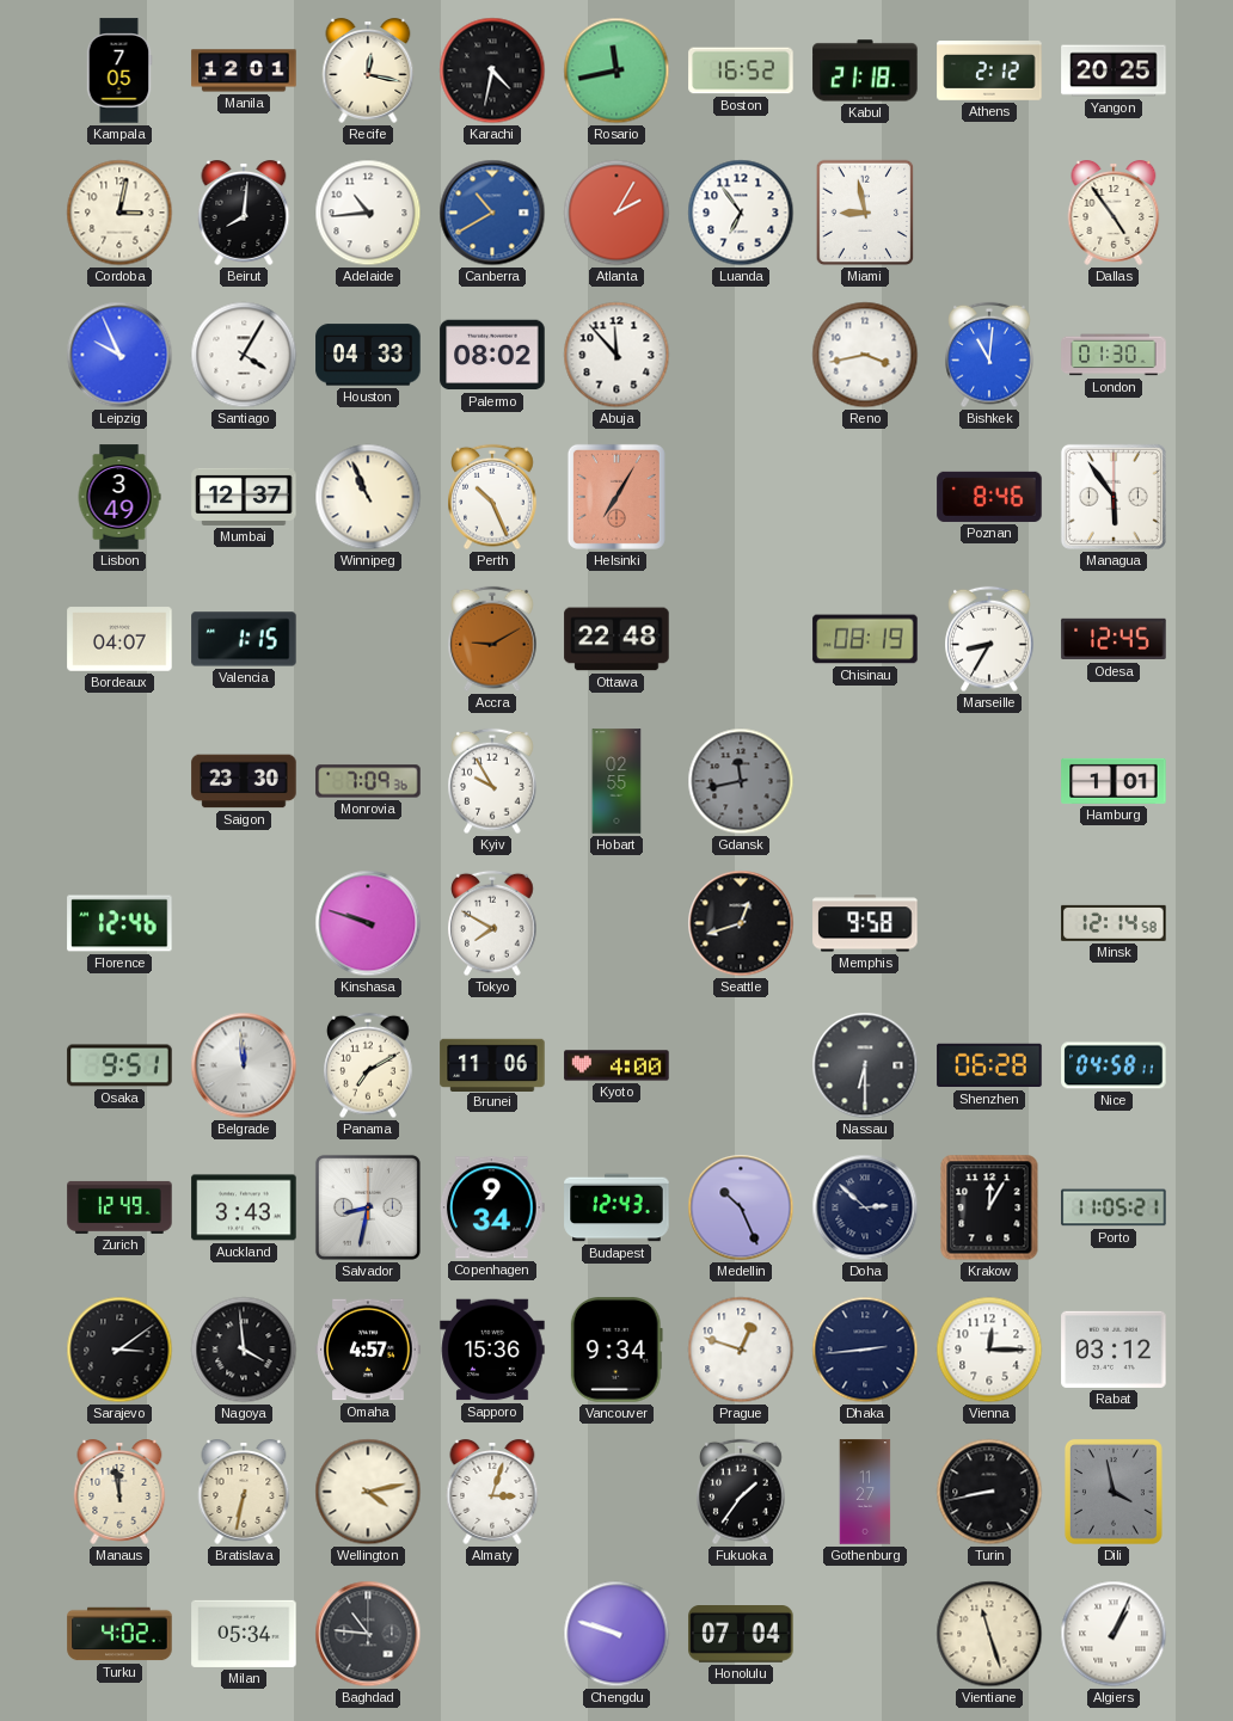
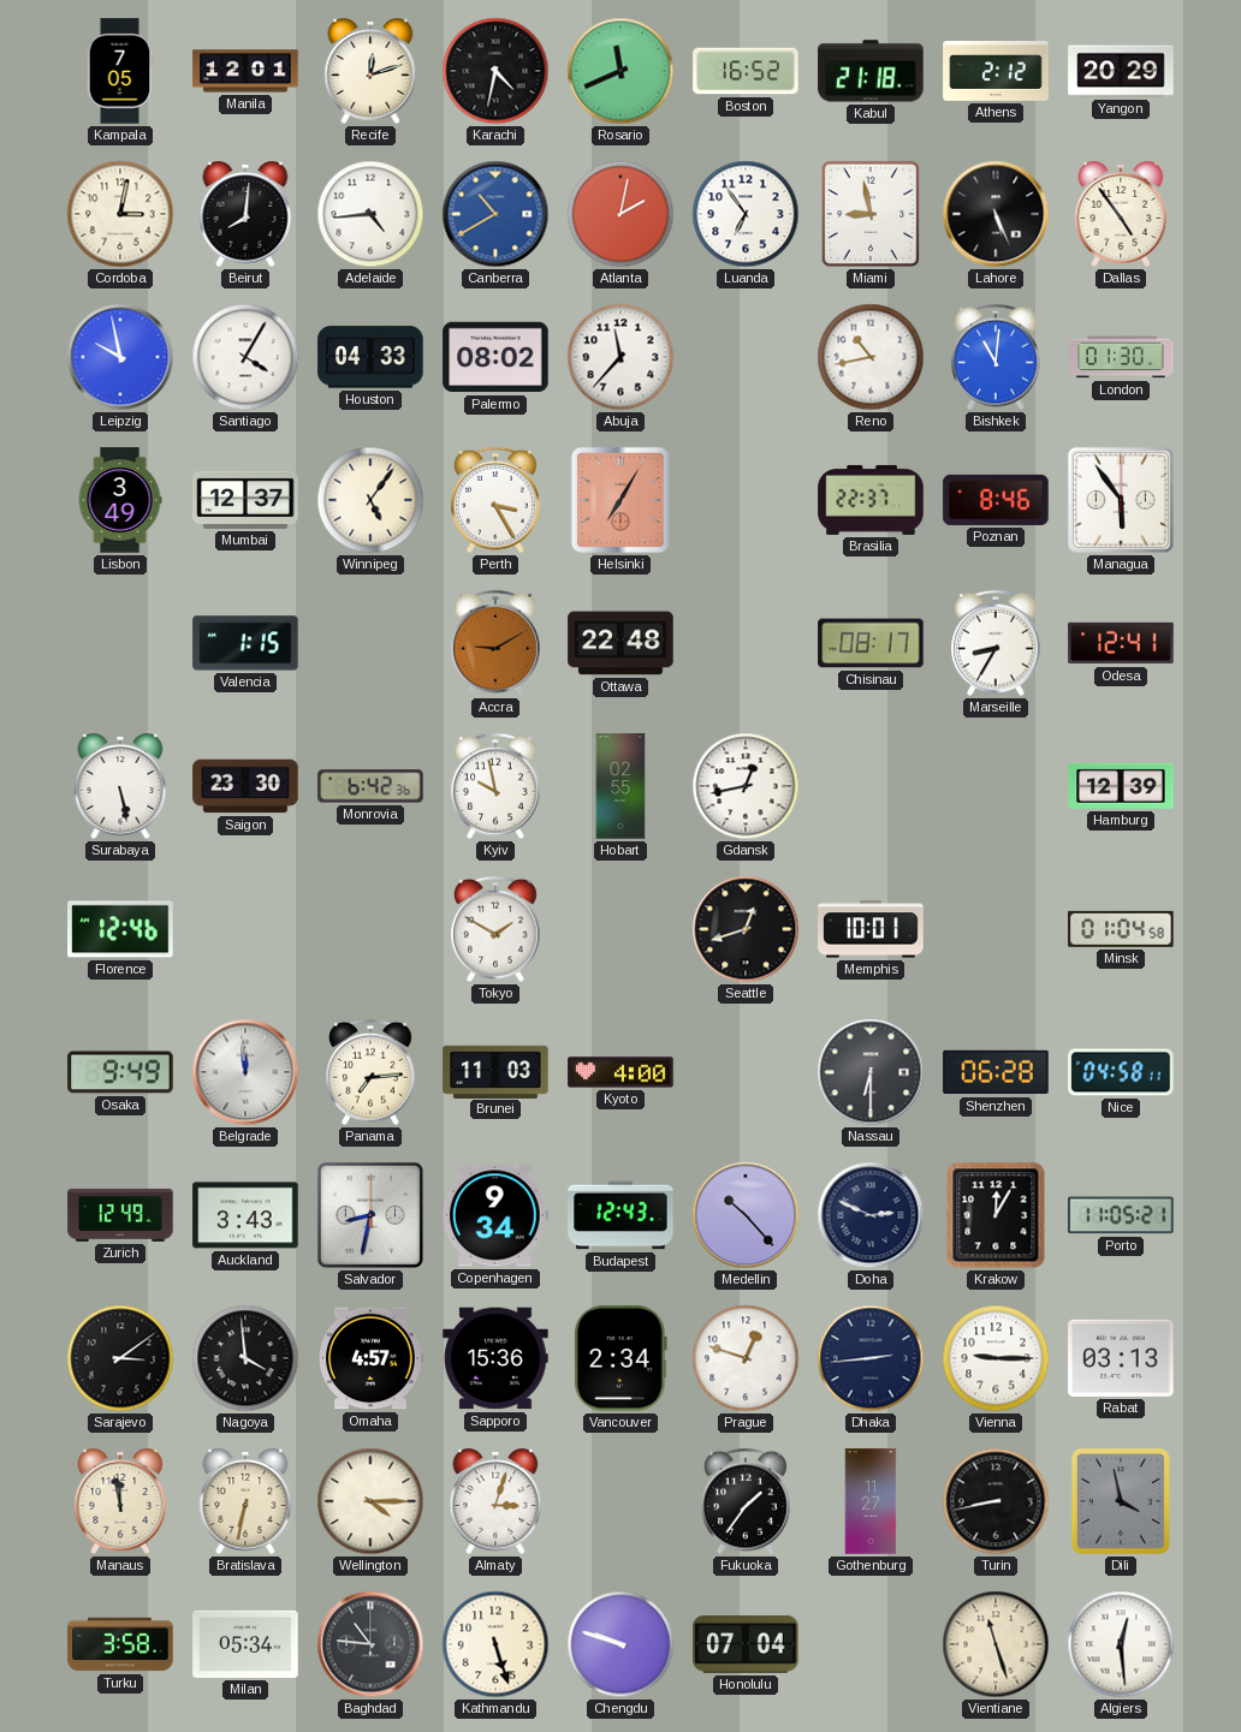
Recife: 12:17 -> 12:12
Rosario: 11:43 -> 11:41
Yangon: 20:25 -> 20:29
Adelaide: 10:44 -> 4:44
Atlanta: 2:05 -> 2:02
Lahore: none -> 5:26
Leipzig: 9:56 -> 9:58
Abuja: 11:53 -> 11:37
Reno: 3:43 -> 10:43
Winnipeg: 10:56 -> 5:06
Perth: 10:26 -> 3:25
Brasilia: none -> 22:37
Bordeaux: 04:07 -> none
Chisinau: 08:19 -> 08:17
Odesa: 12:45 -> 12:41
Surabaya: none -> 5:28
Monrovia: 7:09 -> 6:42
Kyiv: 9:55 -> 9:58
Gdansk: 11:43 -> 12:43
Gdansk dial: grey -> white
Hamburg: 1:01 -> 12:39
Kinshasa: 9:48 -> none
Tokyo: 7:50 -> 1:50
Memphis: 9:58 -> 10:01
Minsk: 12:14 -> 01:04
Osaka: 9:51 -> 9:49
Panama: 7:10 -> 7:14
Brunei: 11:06 -> 11:03
Medellin: 10:26 -> 10:23
Doha: 2:52 -> 2:49
Vancouver: 9:34 -> 2:34
Vienna: 12:15 -> 9:15
Rabat: 03:12 -> 03:13
Wellington: 4:13 -> 4:15
Turku: 4:02 -> 3:58
Kathmandu: none -> 5:27
Algiers: 1:04 -> 12:29
